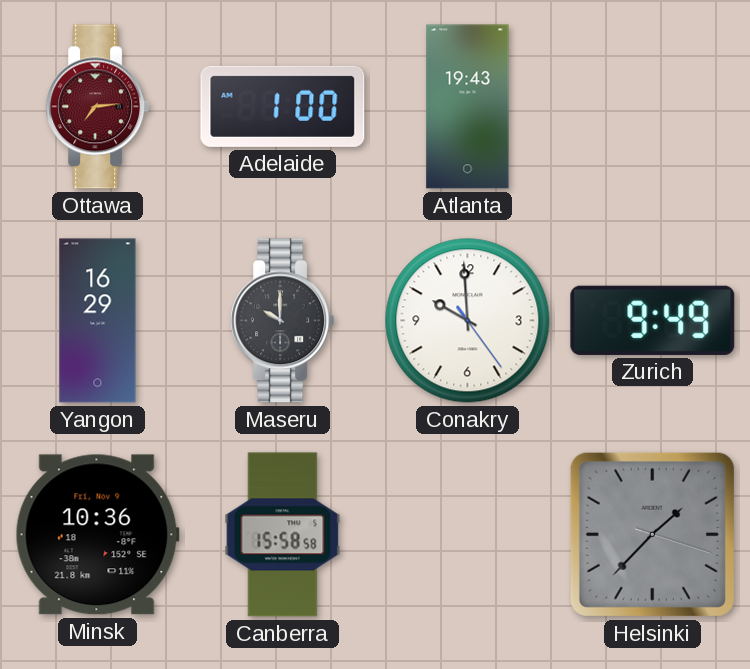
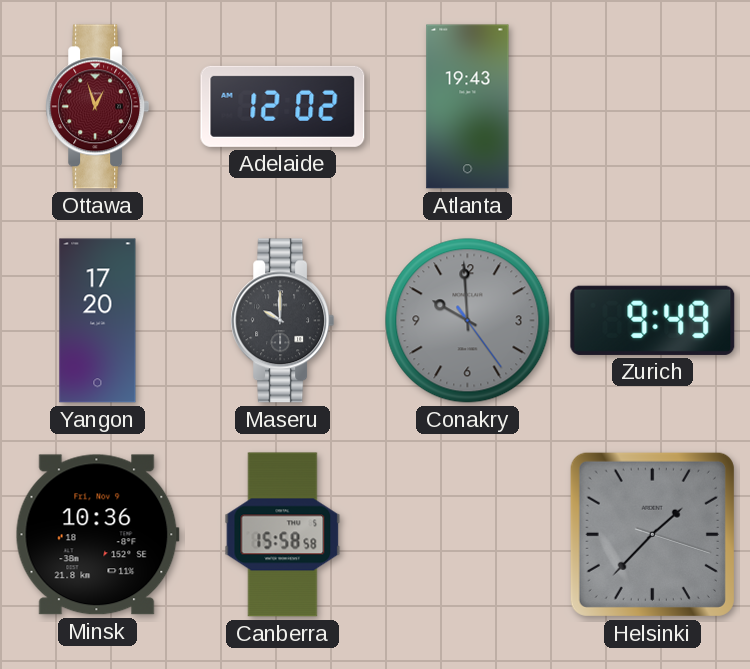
Ottawa: 7:14 -> 12:57
Adelaide: 1:00 -> 12:02
Yangon: 16:29 -> 17:20
Conakry dial: white -> grey
